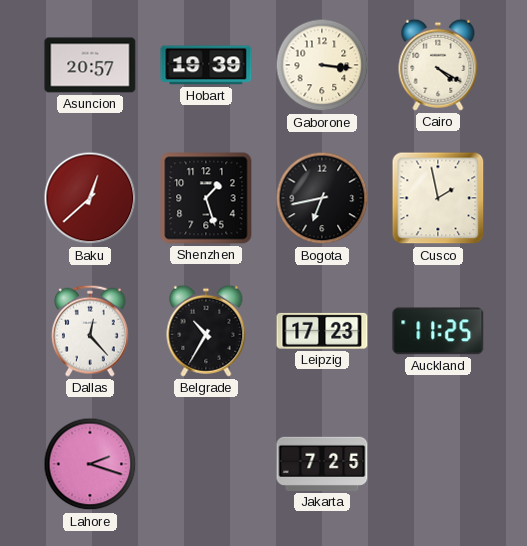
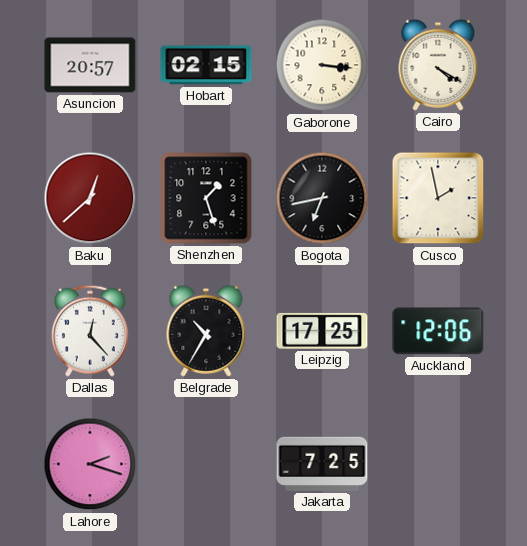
Hobart: 19:39 -> 02:15
Leipzig: 17:23 -> 17:25
Auckland: 11:25 -> 12:06
